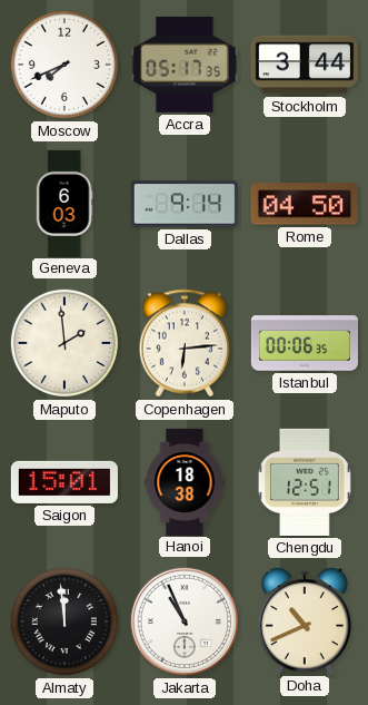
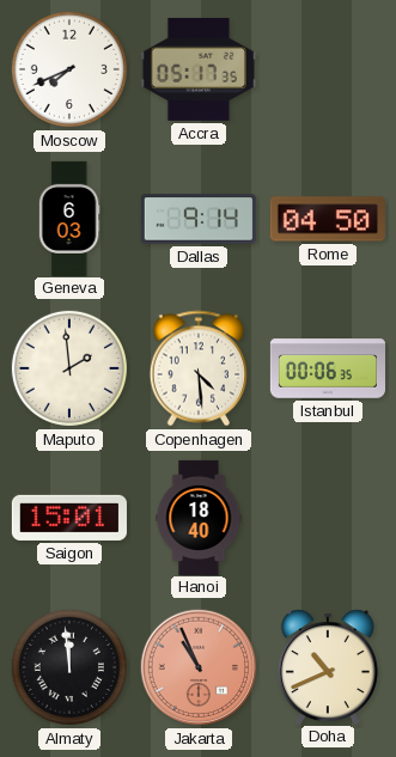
Stockholm: 3:44 -> none
Copenhagen: 6:14 -> 4:29
Hanoi: 18:38 -> 18:40
Chengdu: 12:51 -> none
Jakarta dial: white -> salmon
